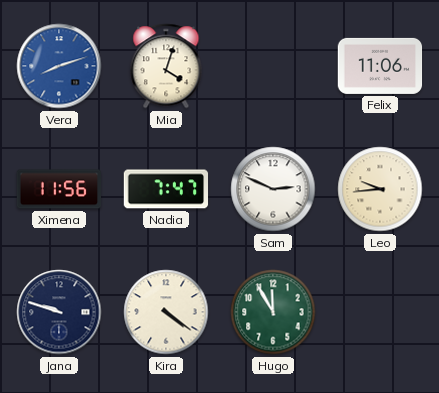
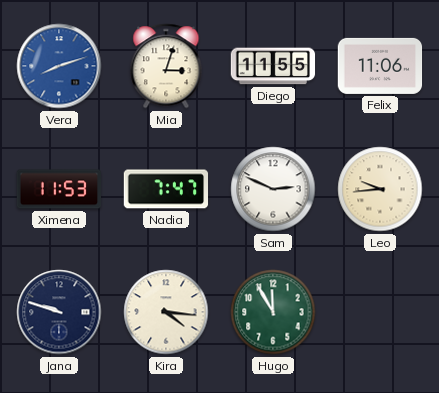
Mia: 4:03 -> 3:03
Diego: none -> 11:55
Ximena: 11:56 -> 11:53
Kira: 4:21 -> 4:16
